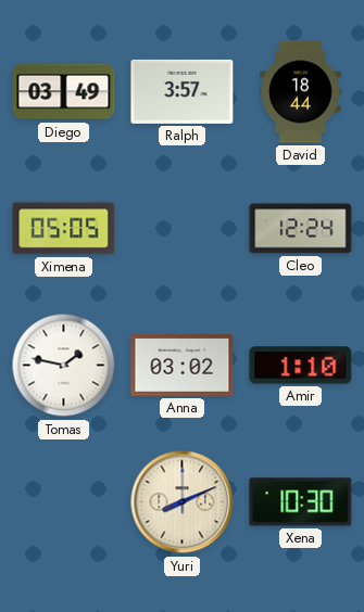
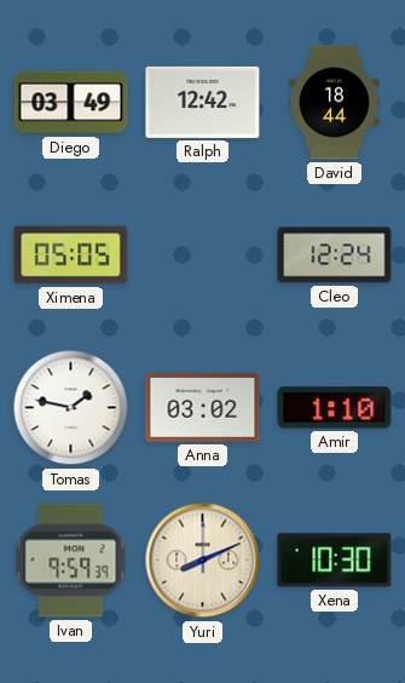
Ralph: 3:57 -> 12:42
Ivan: none -> 9:59
